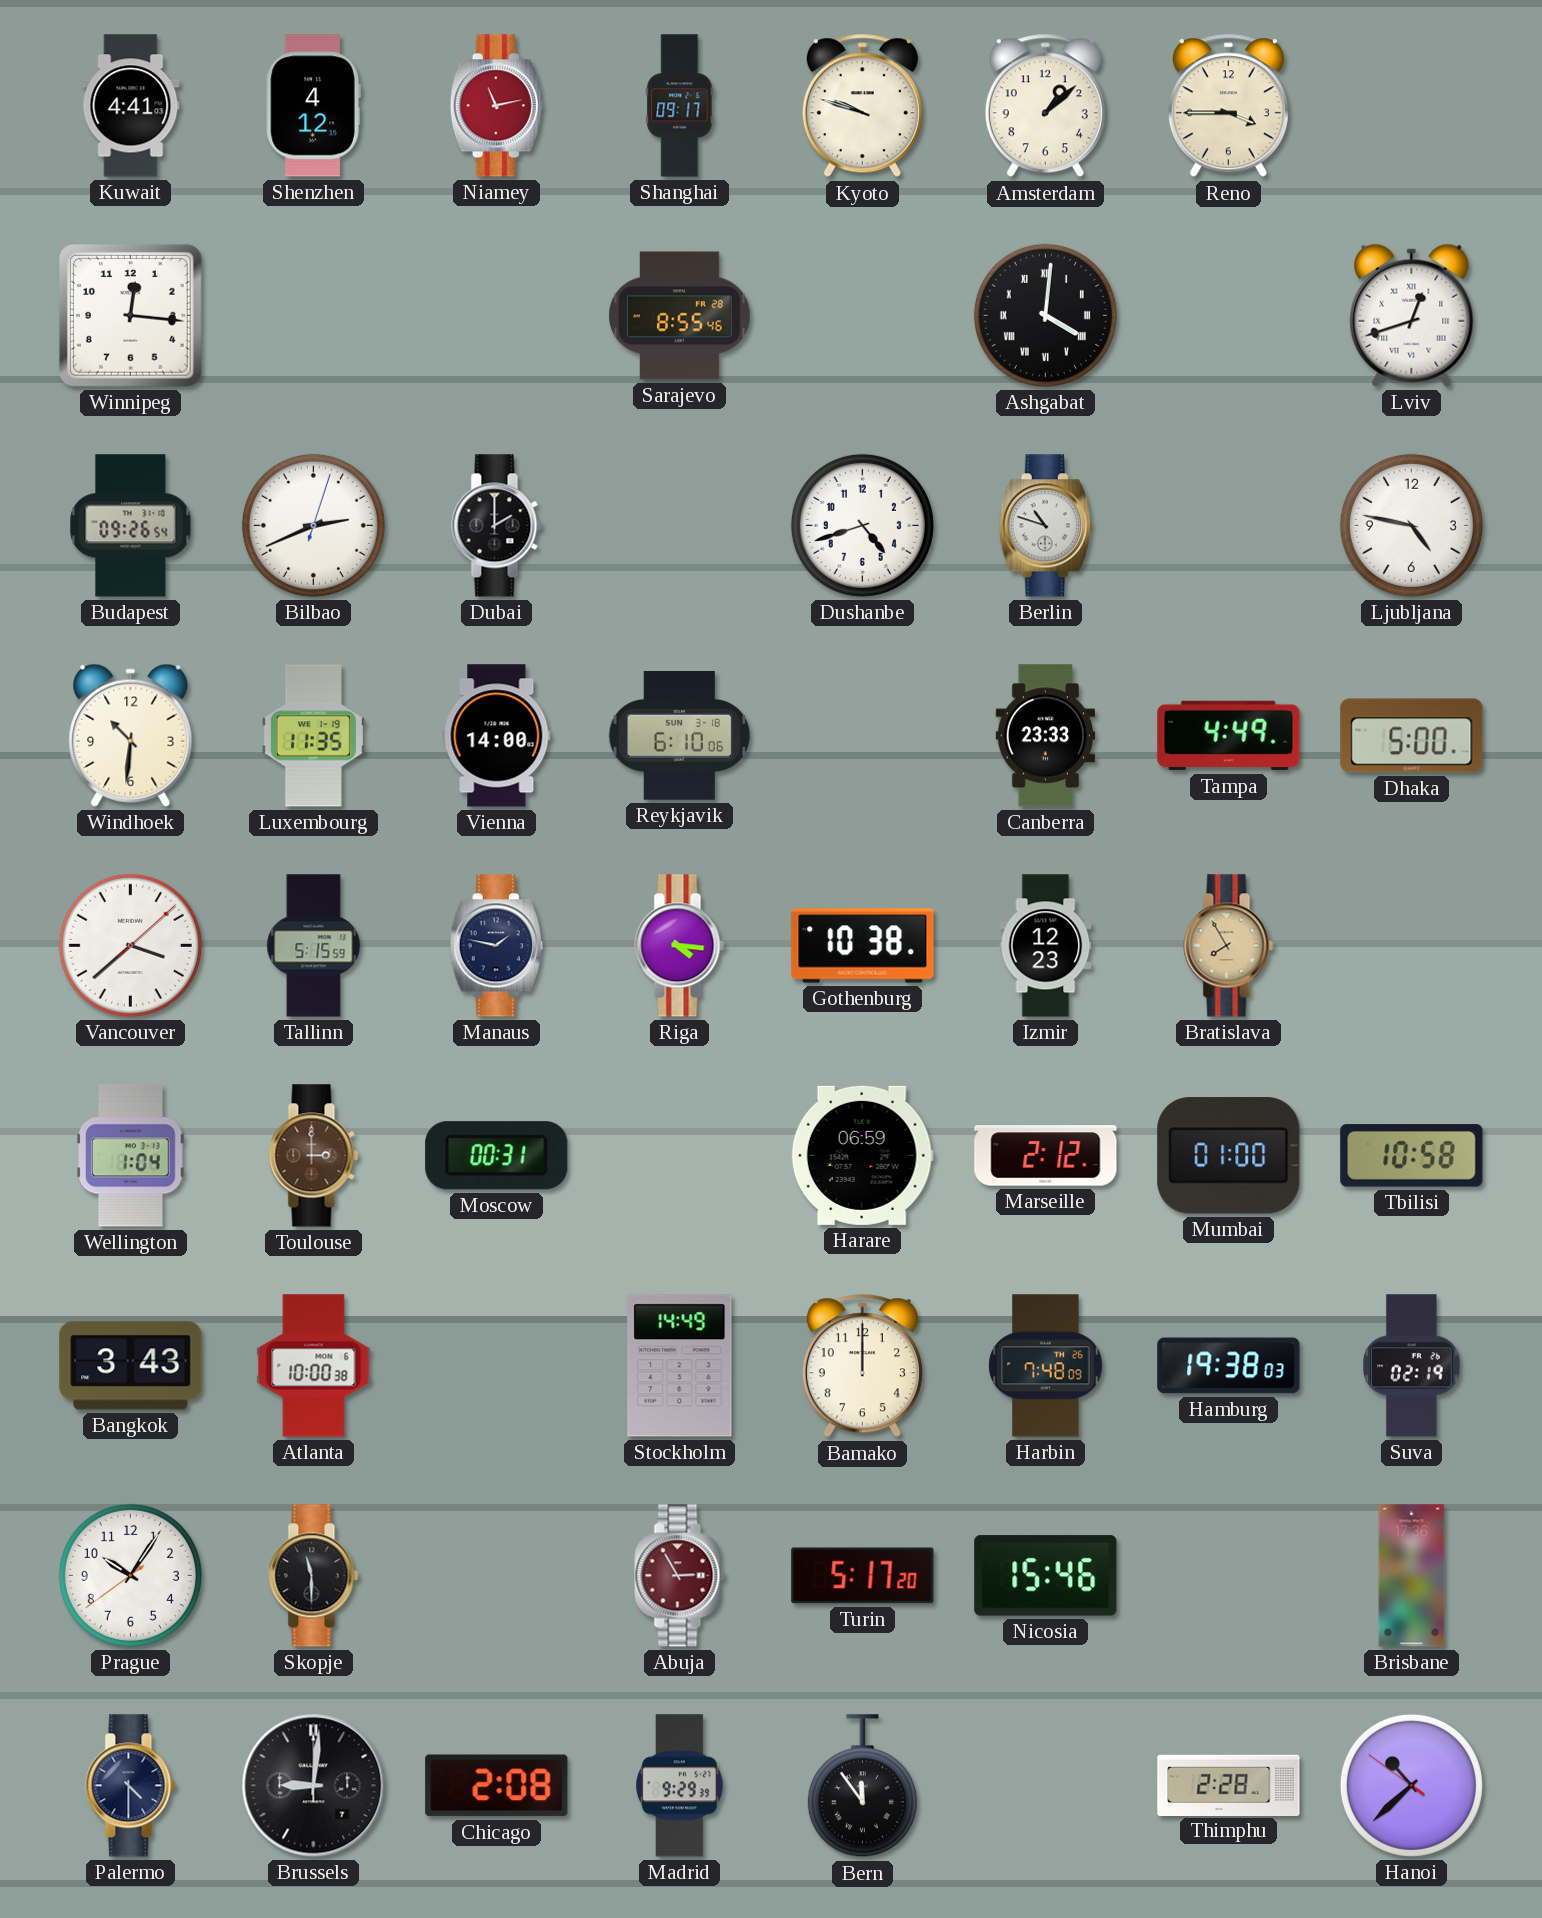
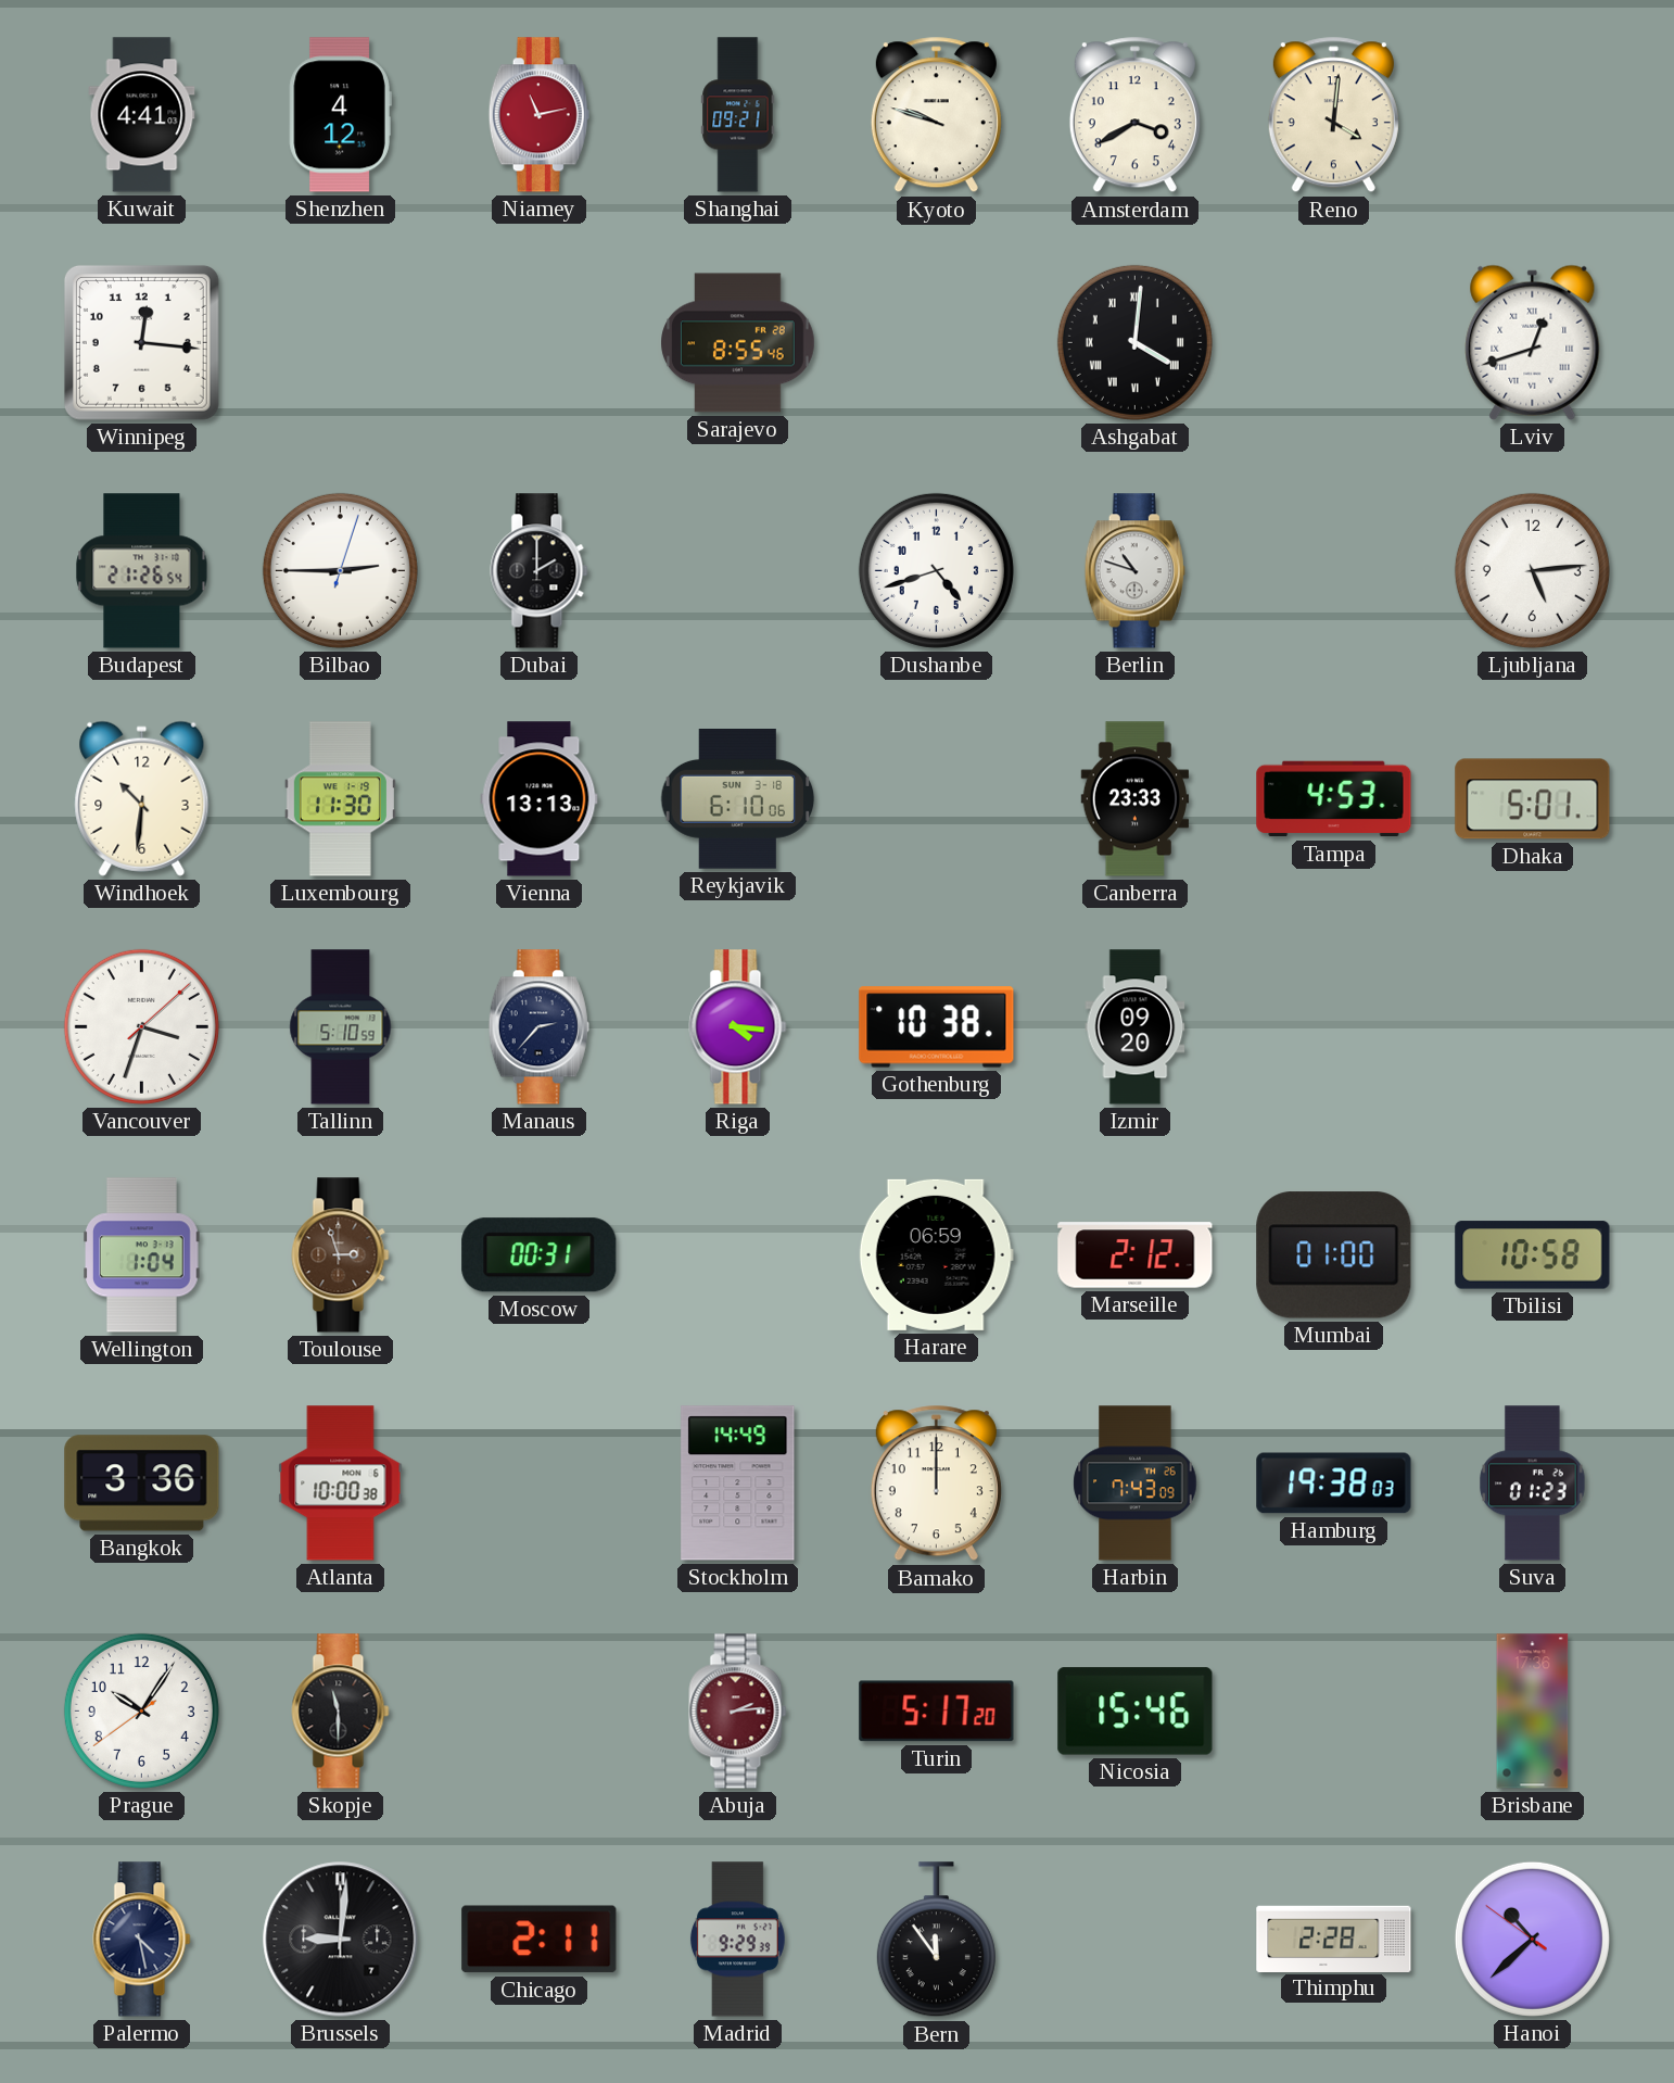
Shanghai: 09:17 -> 09:21
Amsterdam: 1:08 -> 3:40
Reno: 3:45 -> 4:01
Budapest: 09:26 -> 21:26
Bilbao: 2:41 -> 2:45
Ljubljana: 4:47 -> 5:14
Luxembourg: 11:35 -> 11:30
Vienna: 14:00 -> 13:13
Tampa: 4:49 -> 4:53
Dhaka: 5:00 -> 5:01
Vancouver: 3:38 -> 3:33
Tallinn: 5:15 -> 5:10
Manaus: 1:47 -> 2:37
Izmir: 12:23 -> 09:20
Bratislava: 7:55 -> none
Toulouse: 3:00 -> 2:57
Bangkok: 3:43 -> 3:36
Harbin: 7:48 -> 7:43
Suva: 02:19 -> 01:23
Abuja: 2:55 -> 2:14
Palermo: 4:30 -> 4:28
Chicago: 2:08 -> 2:11
